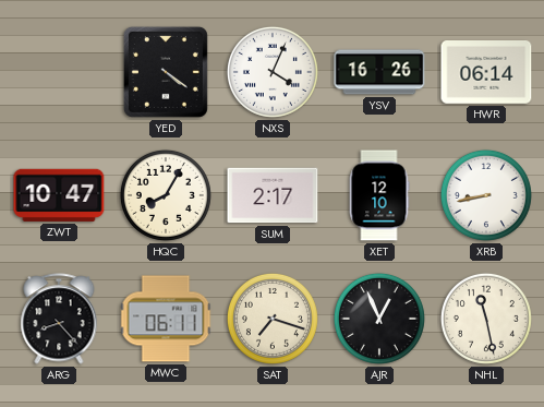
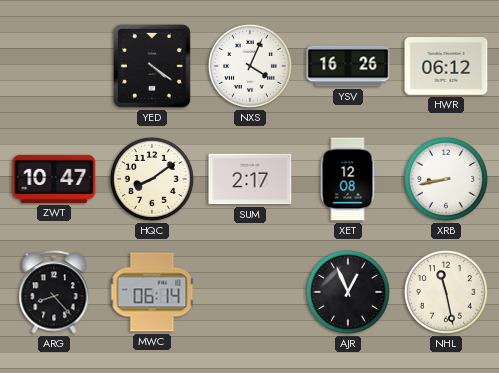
HWR: 06:14 -> 06:12
HQC: 8:05 -> 8:09
XET: 12:10 -> 12:08
MWC: 06:11 -> 06:14
SAT: 7:18 -> none
